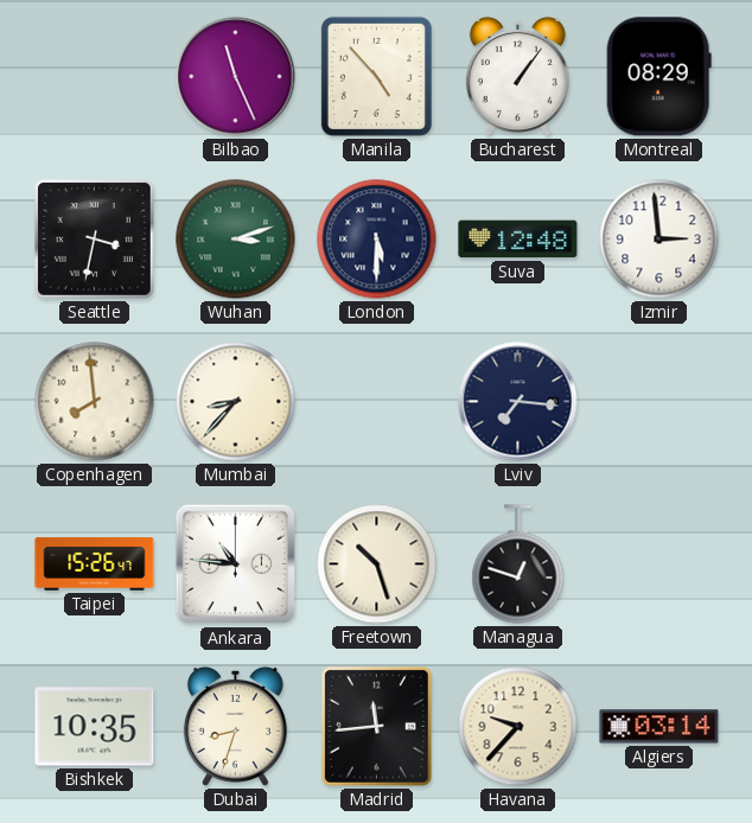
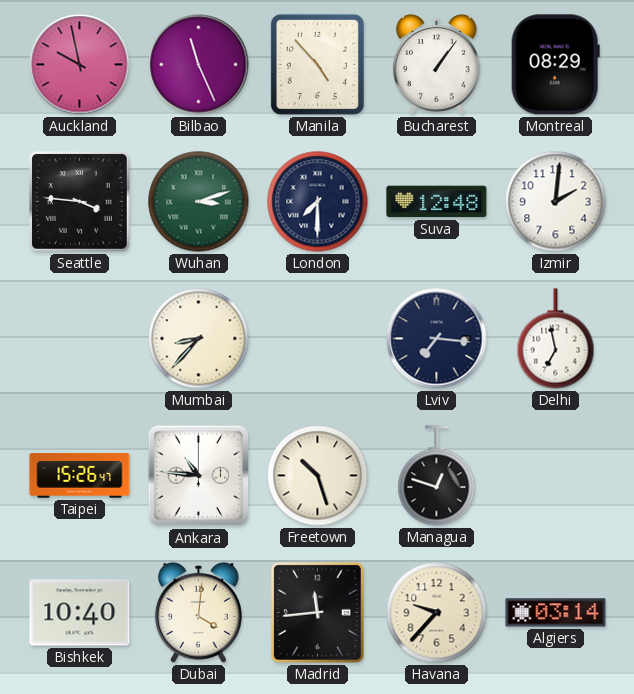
Auckland: none -> 9:58
Seattle: 3:32 -> 3:46
London: 5:30 -> 7:30
Izmir: 2:59 -> 2:01
Copenhagen: 7:59 -> none
Delhi: none -> 6:58
Bishkek: 10:35 -> 10:40
Dubai: 8:33 -> 4:01
